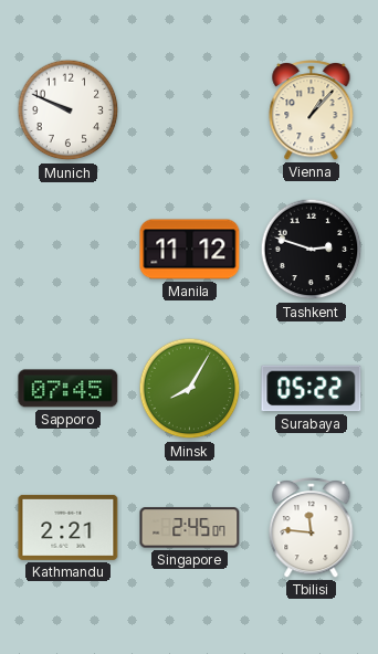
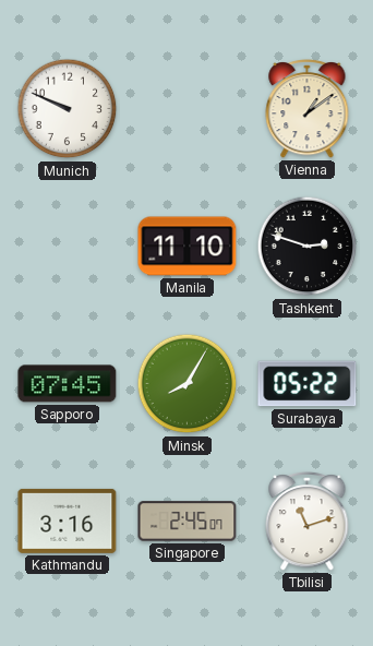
Vienna: 1:07 -> 1:09
Manila: 11:12 -> 11:10
Kathmandu: 2:21 -> 3:16
Tbilisi: 11:46 -> 11:12
